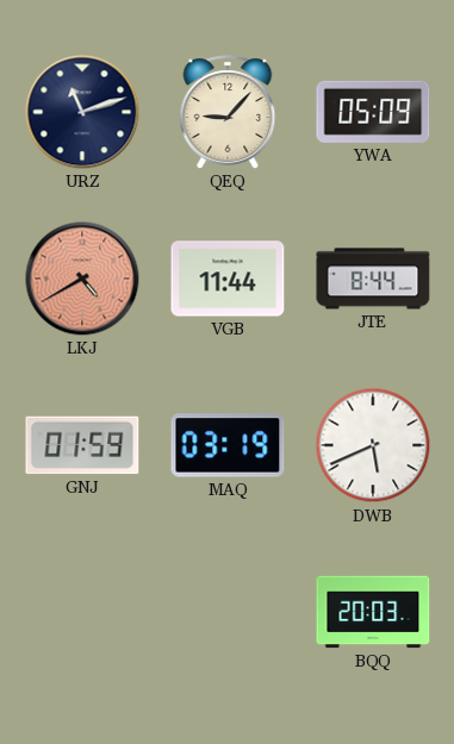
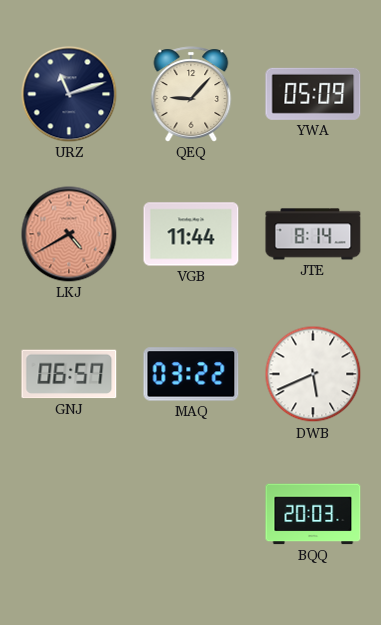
JTE: 8:44 -> 8:14
GNJ: 01:59 -> 06:57
MAQ: 03:19 -> 03:22
